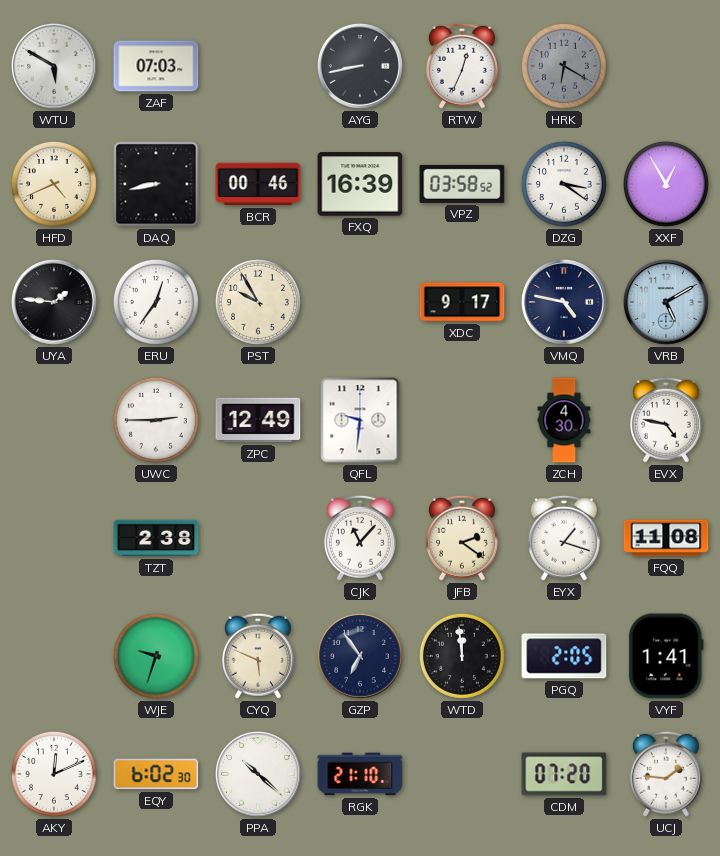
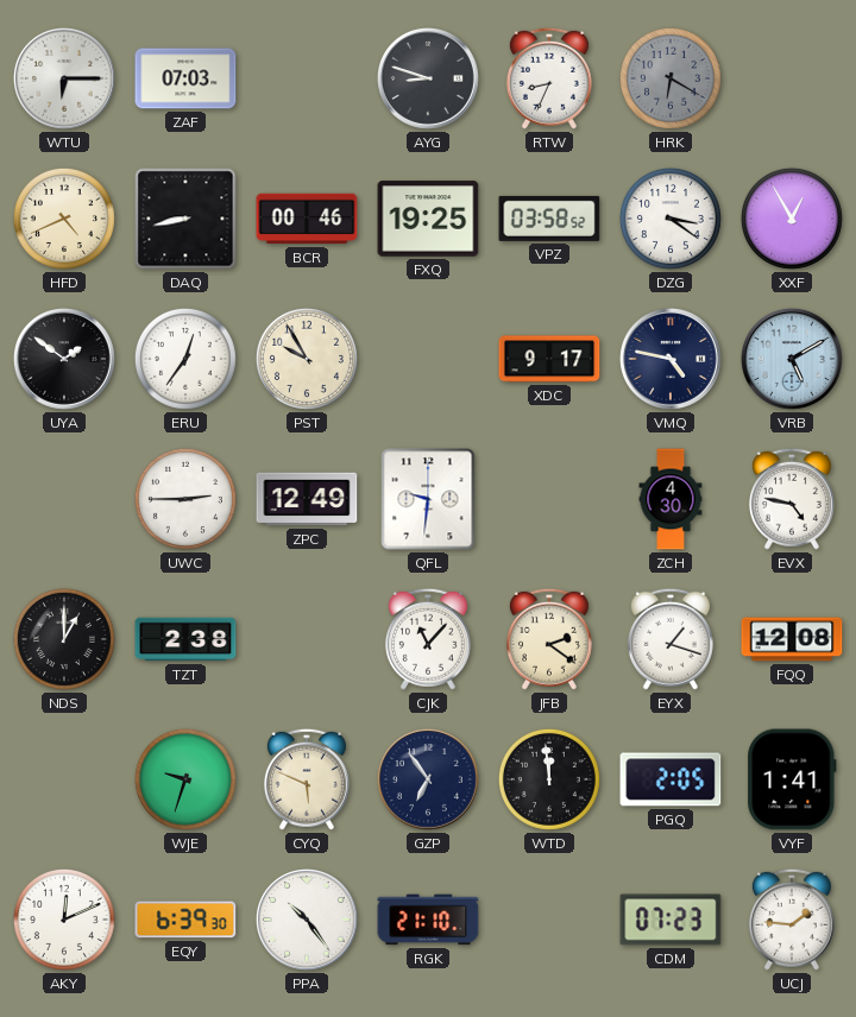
WTU: 5:50 -> 6:15
AYG: 8:43 -> 8:48
RTW: 12:34 -> 8:34
FXQ: 16:39 -> 19:25
UYA: 1:46 -> 1:51
NDS: none -> 1:00
FQQ: 11:08 -> 12:08
EQY: 6:02 -> 6:39
PPA: 10:22 -> 10:24
CDM: 07:20 -> 07:23
